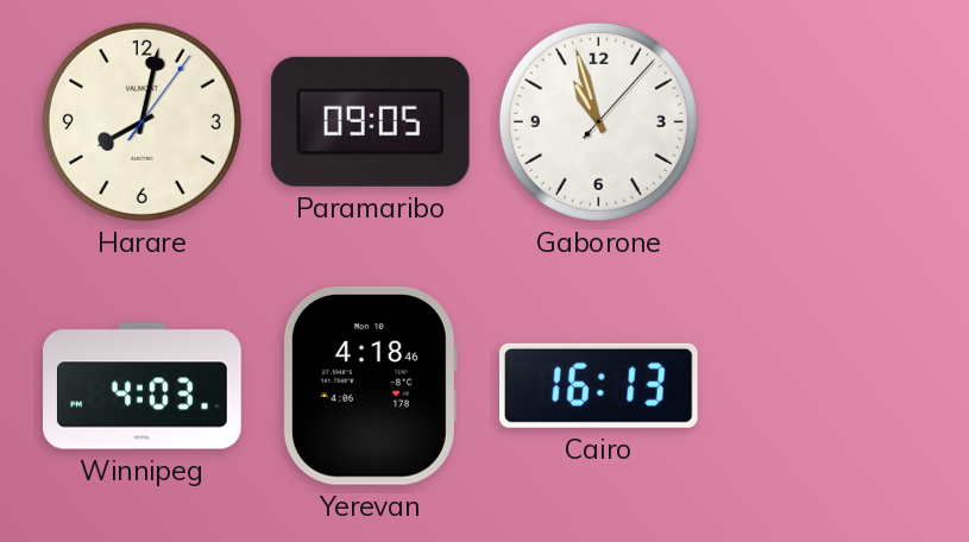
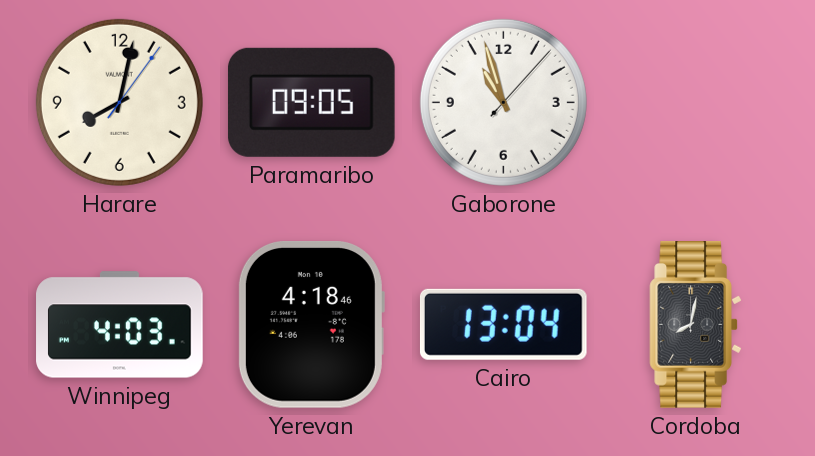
Cairo: 16:13 -> 13:04
Cordoba: none -> 8:02
